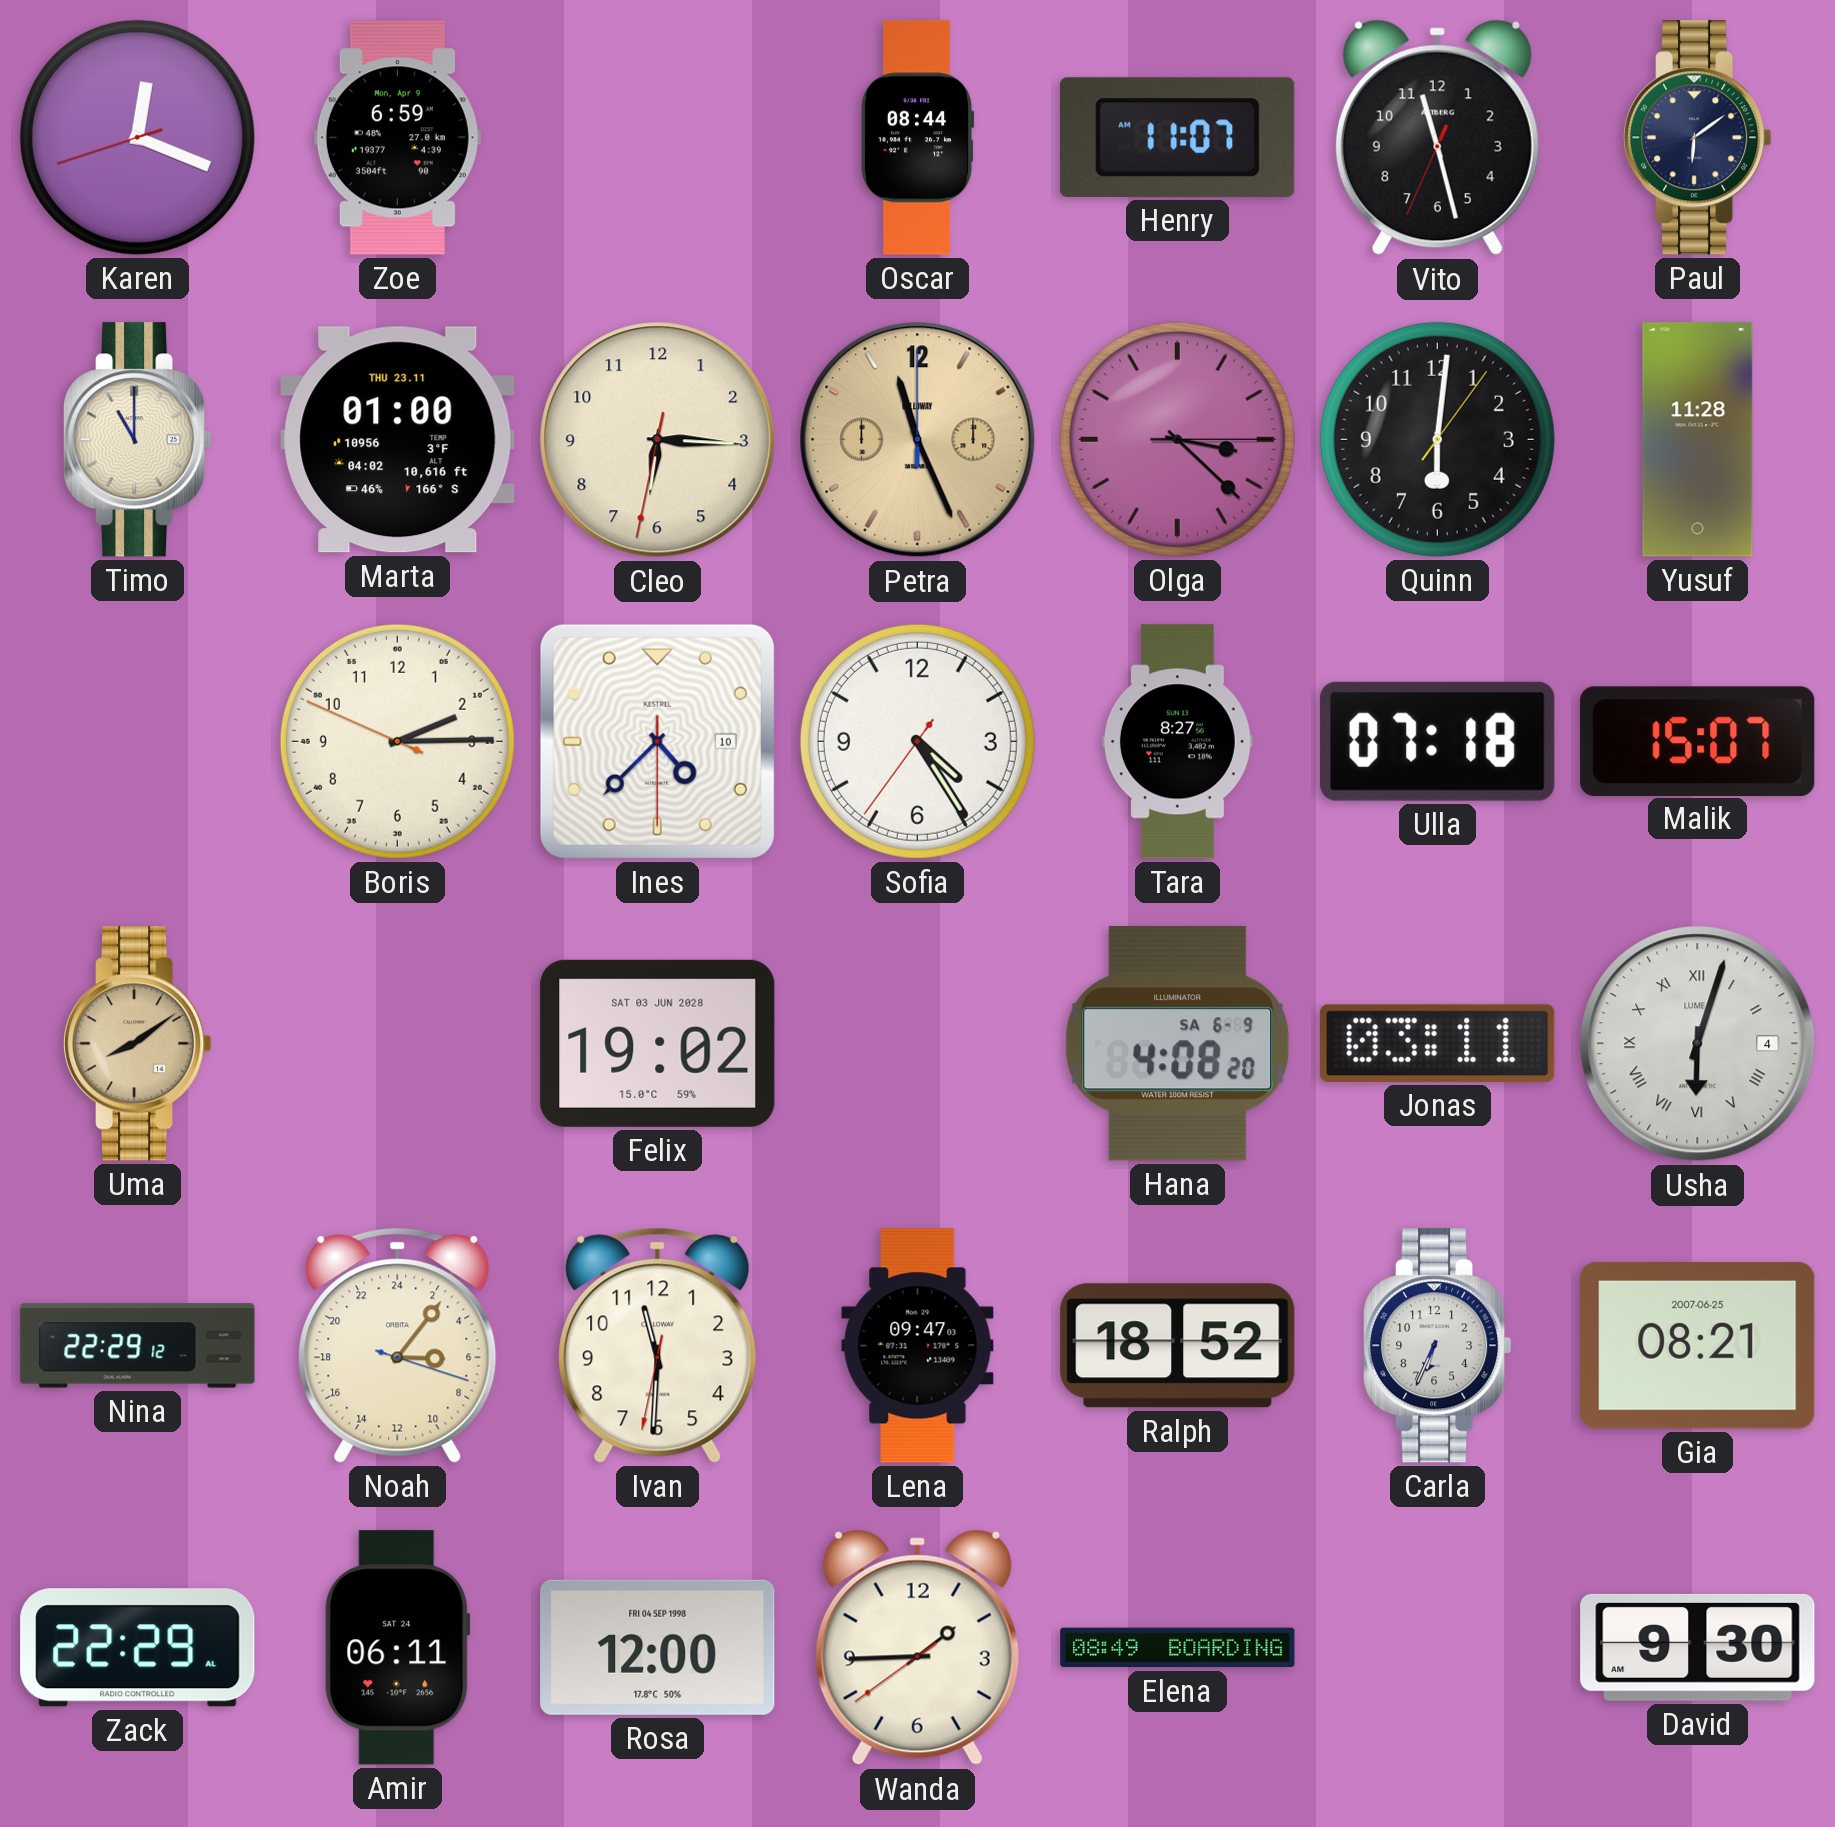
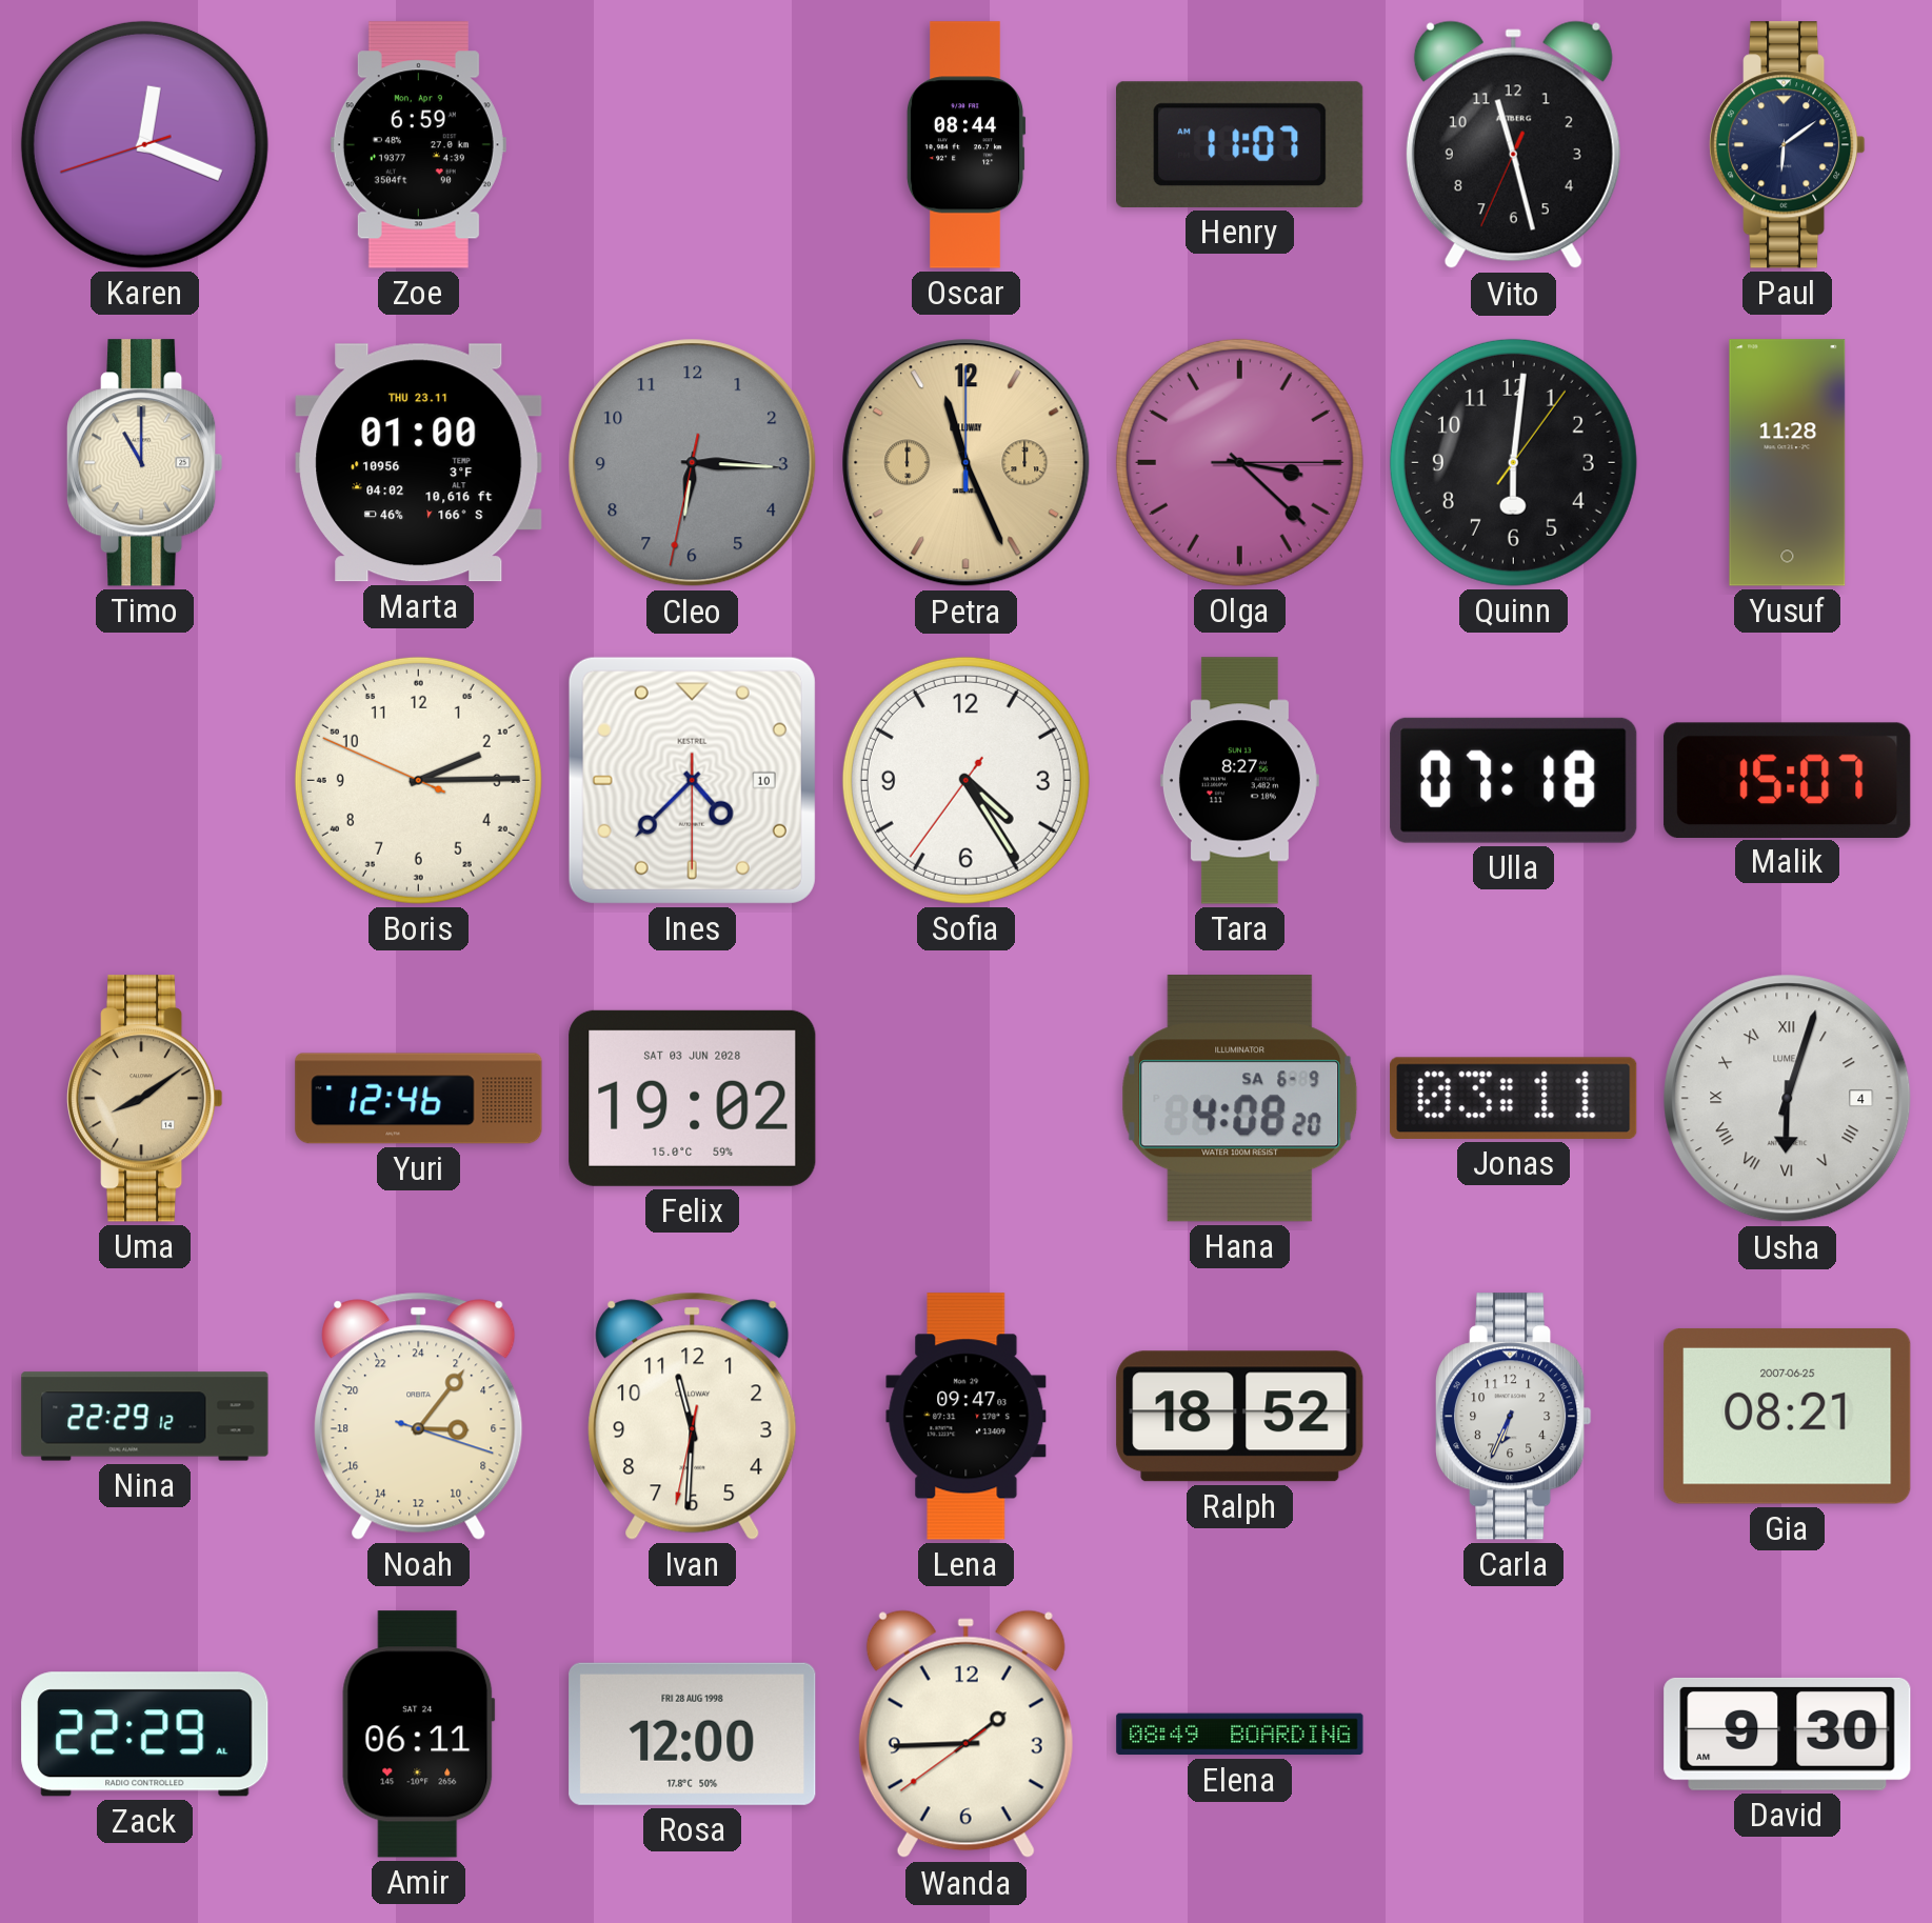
Cleo dial: cream -> grey
Yuri: none -> 12:46
Rosa date: FRI 04 SEP 1998 -> FRI 28 AUG 1998
